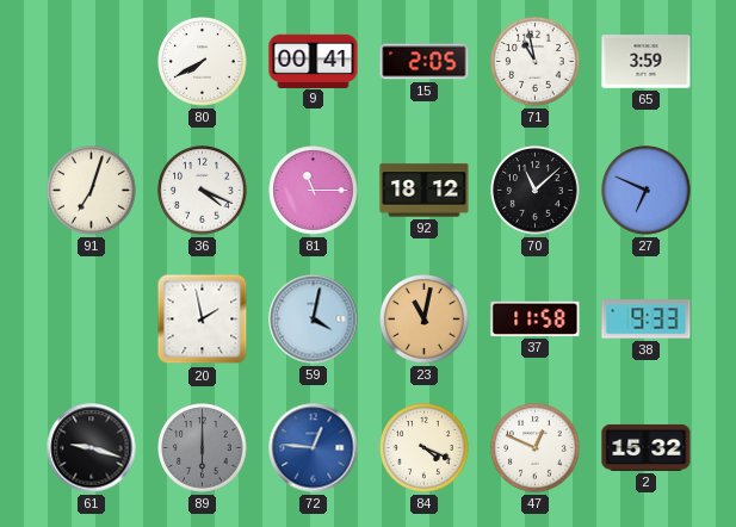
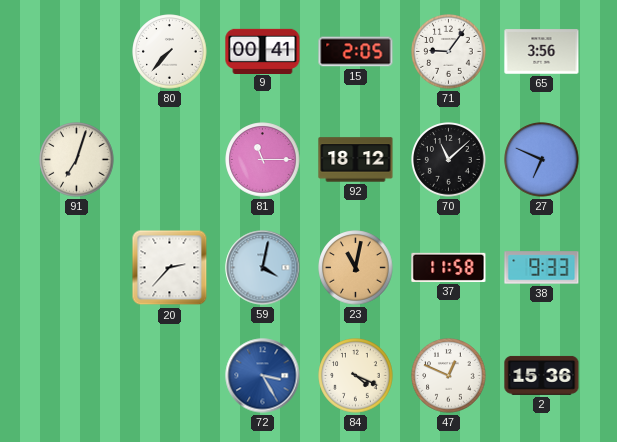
80: 7:40 -> 7:37
71: 10:58 -> 9:06
65: 3:59 -> 3:56
36: 4:19 -> none
20: 1:58 -> 2:37
61: 9:18 -> none
89: 6:00 -> none
72: 12:46 -> 3:25
2: 15:32 -> 15:36
